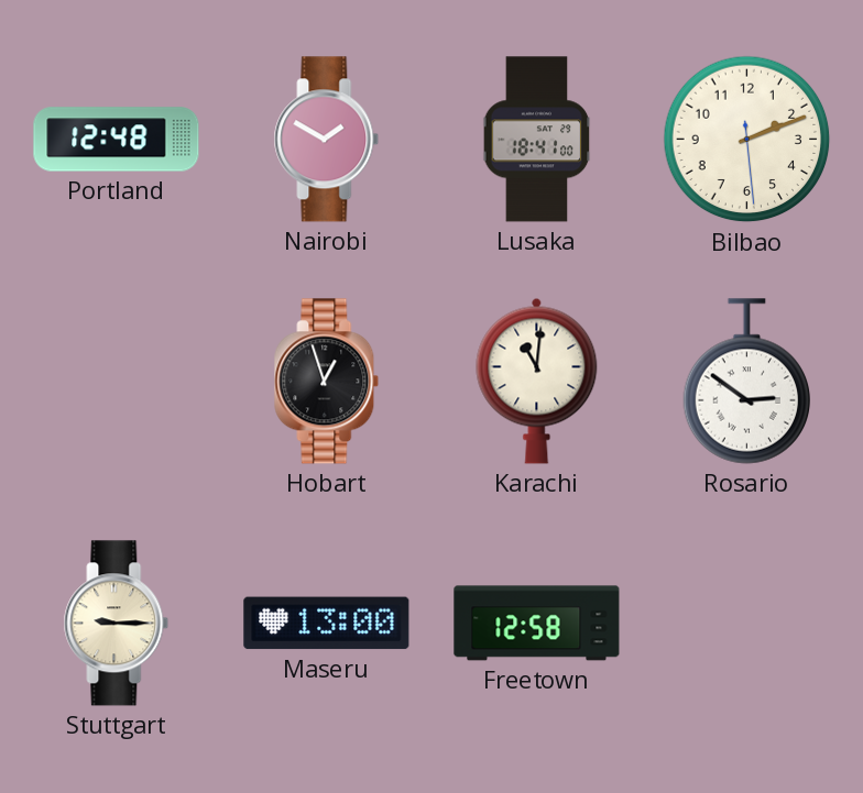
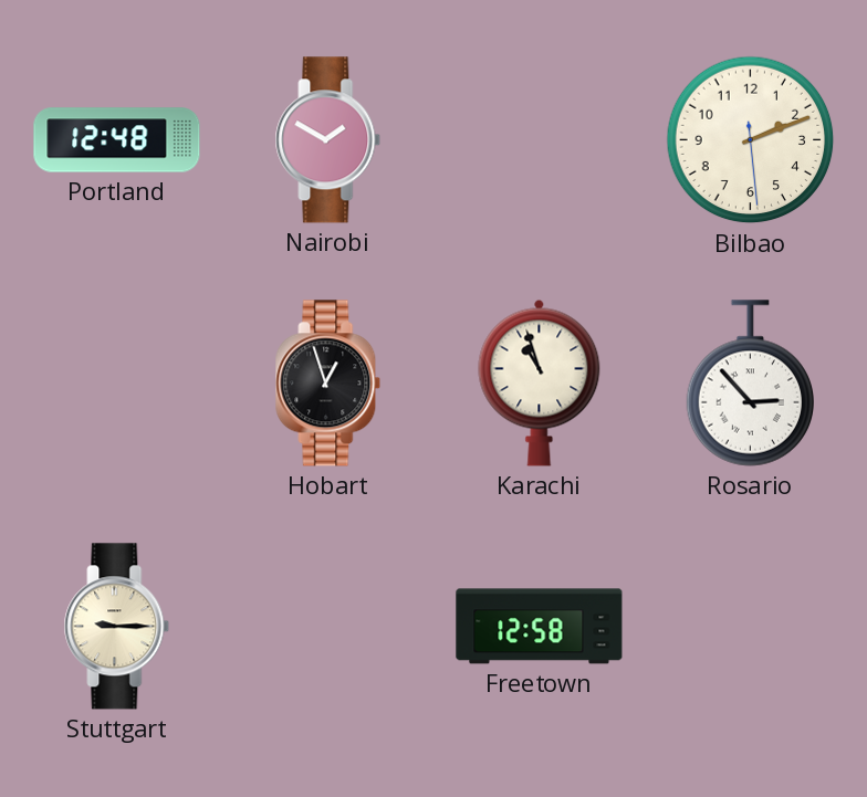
Lusaka: 18:41 -> none
Karachi: 11:01 -> 10:57
Rosario: 2:51 -> 2:53
Maseru: 13:00 -> none
